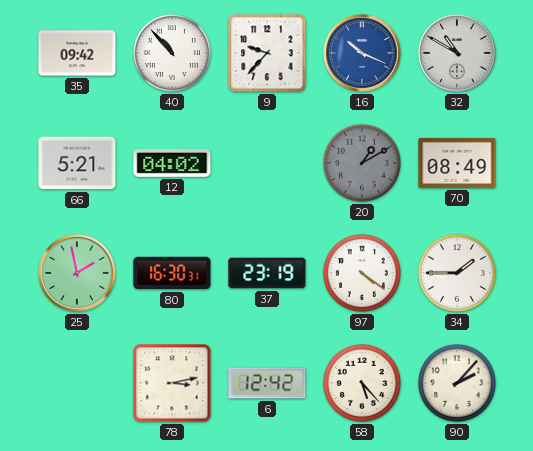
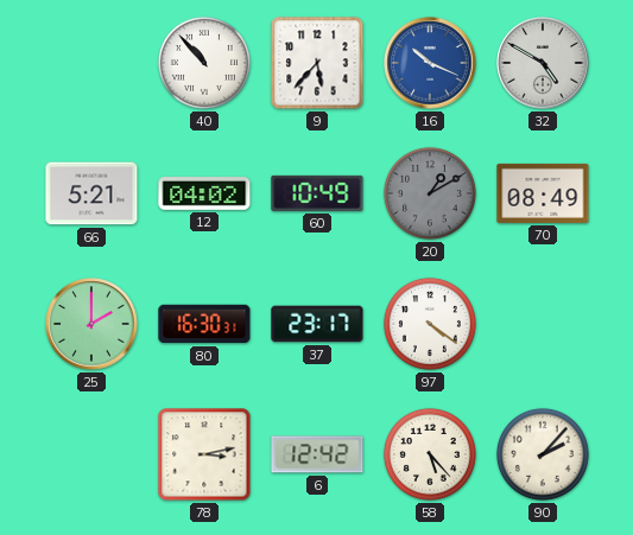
35: 09:42 -> none
9: 9:37 -> 5:37
32: 10:50 -> 4:50
60: none -> 10:49
25: 1:58 -> 2:00
37: 23:19 -> 23:17
34: 1:45 -> none
